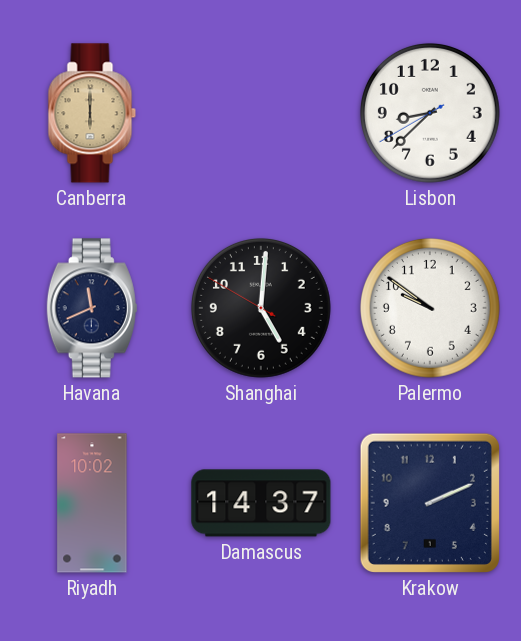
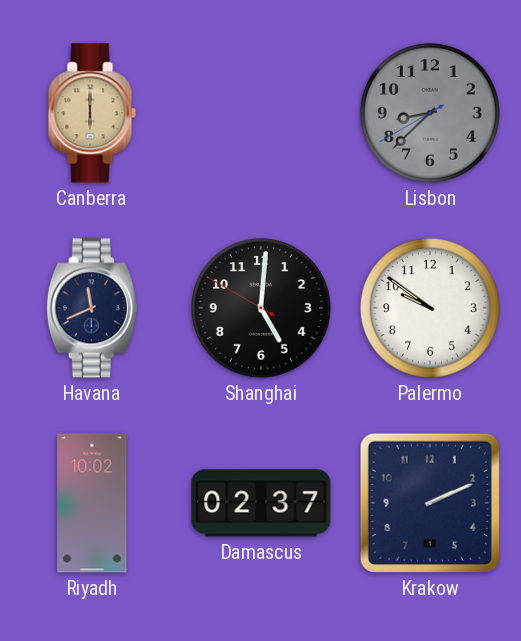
Lisbon dial: white -> grey
Damascus: 14:37 -> 02:37
